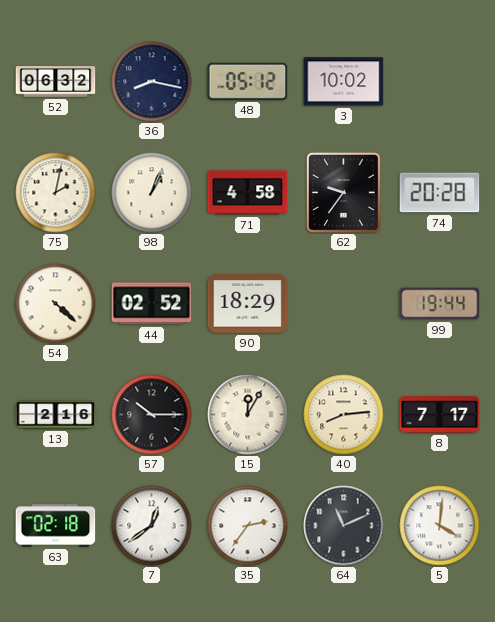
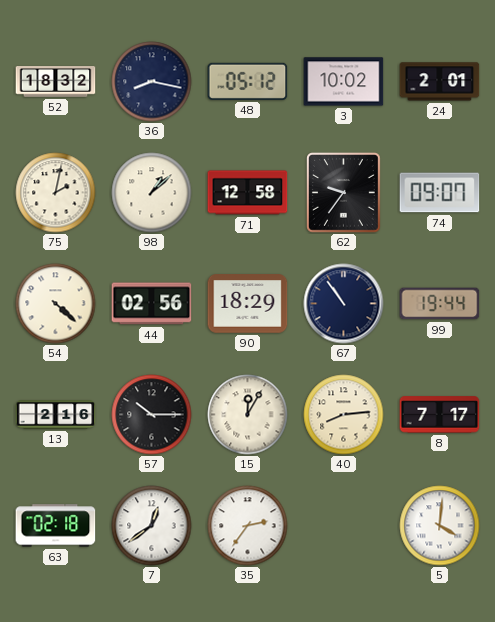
52: 06:32 -> 18:32
24: none -> 2:01
98: 1:04 -> 1:08
71: 4:58 -> 12:58
74: 20:28 -> 09:07
44: 02:52 -> 02:56
67: none -> 10:54
64: 11:11 -> none
